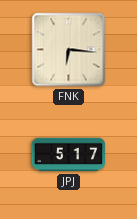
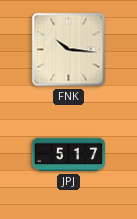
FNK: 6:16 -> 10:16
